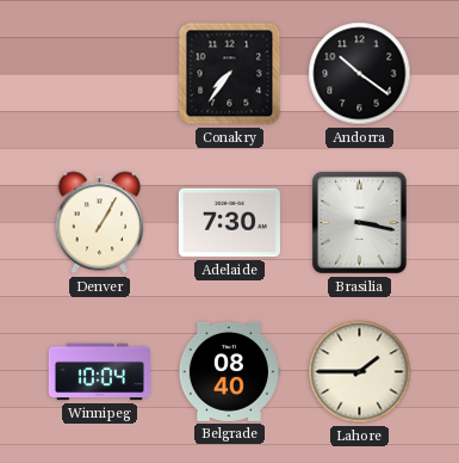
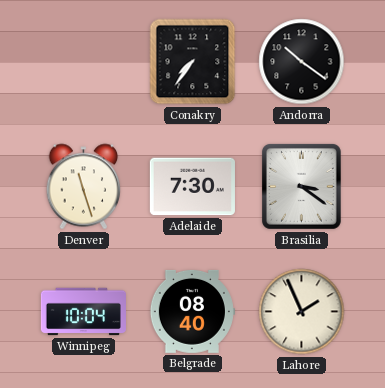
Denver: 1:05 -> 11:27
Brasilia: 3:17 -> 3:21
Lahore: 1:45 -> 1:56
